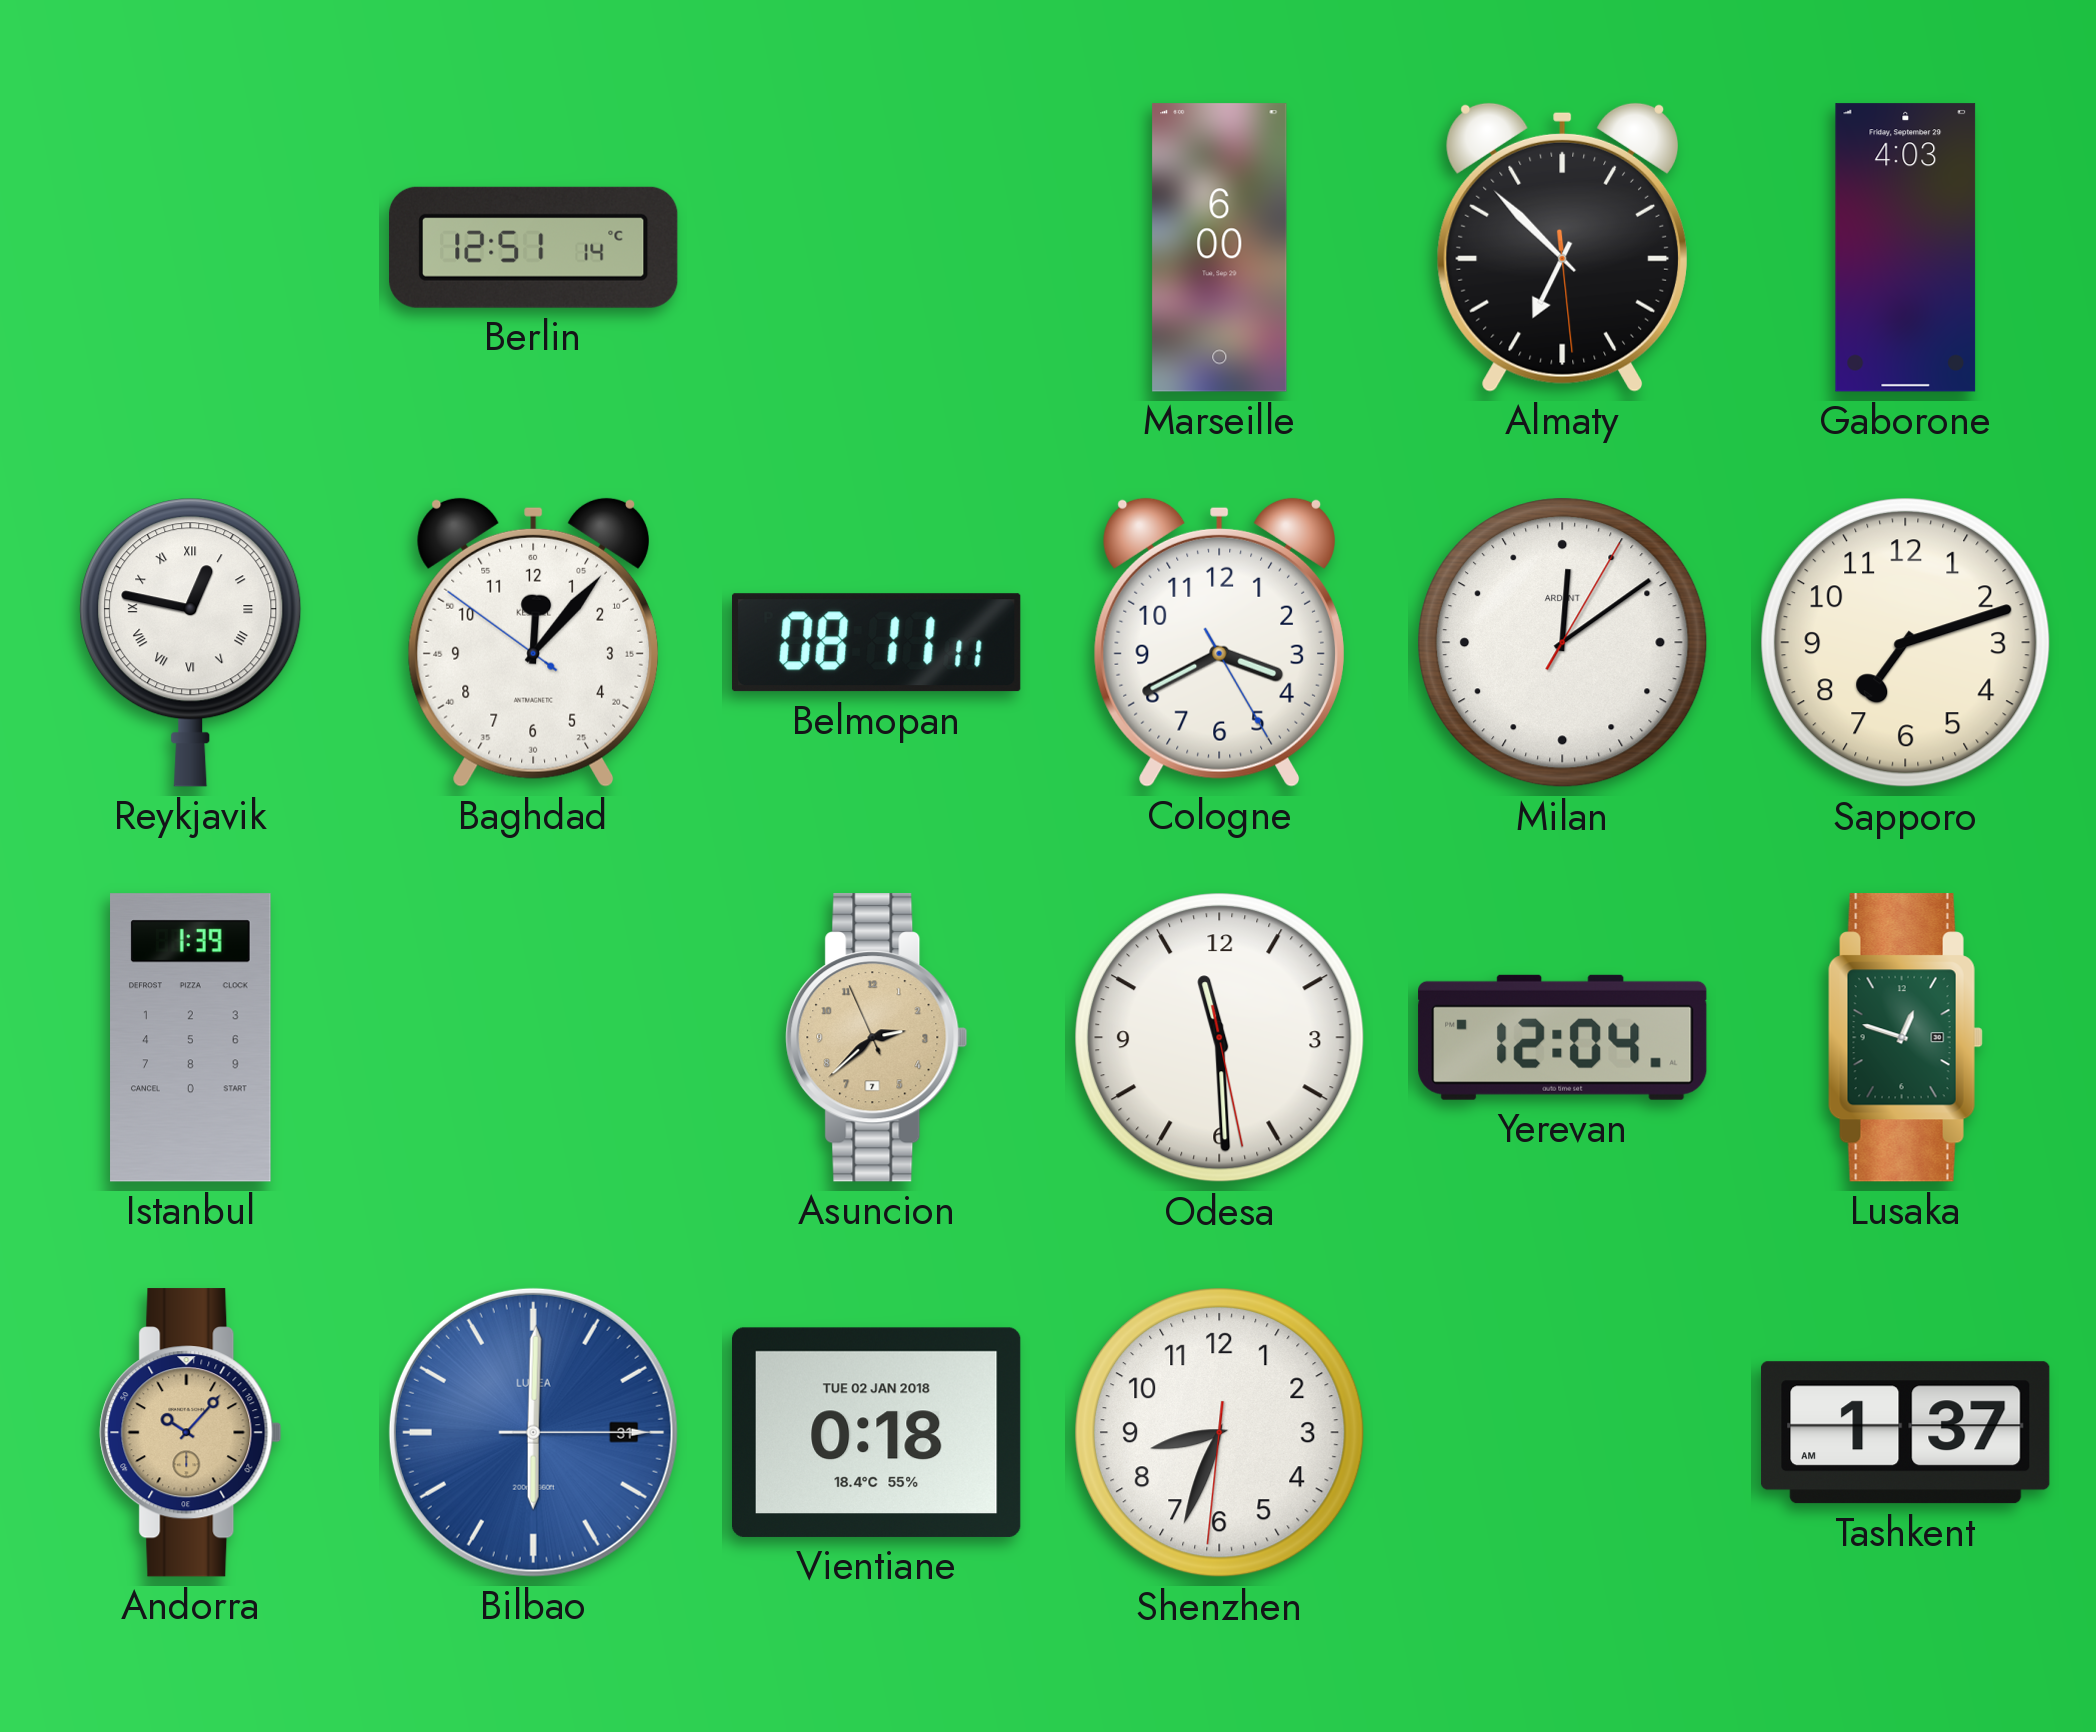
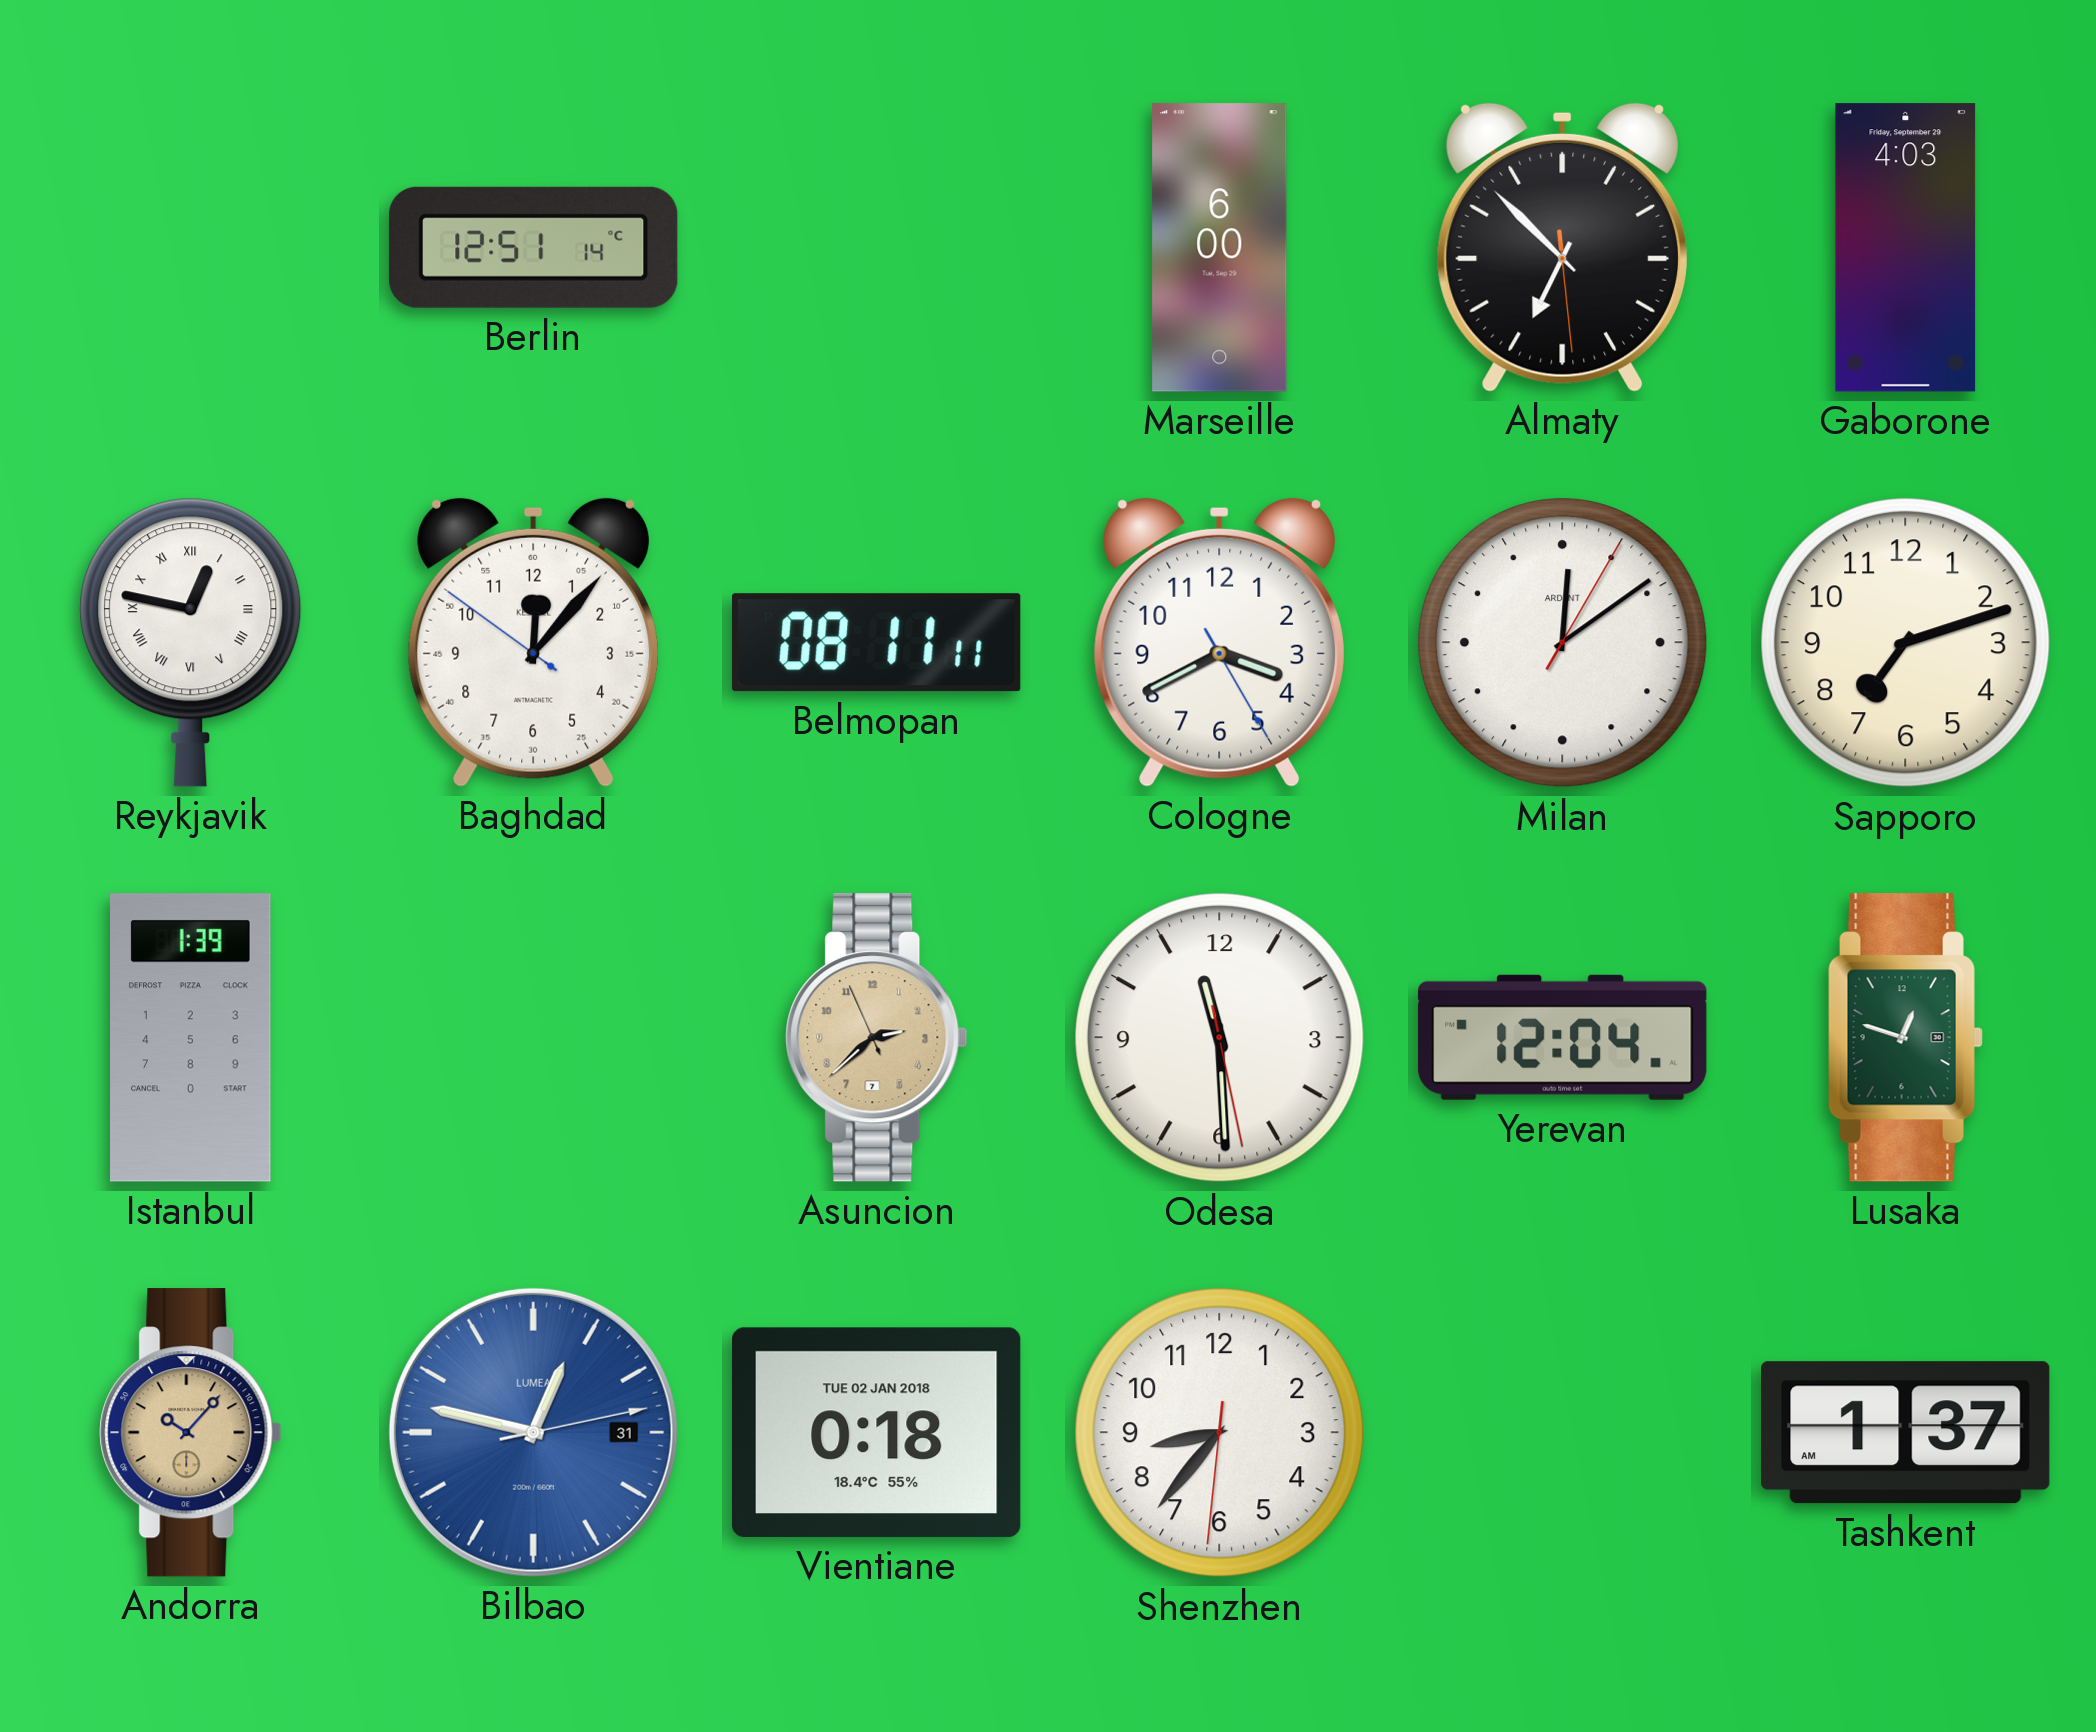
Bilbao: 6:00 -> 12:47
Shenzhen: 8:33 -> 8:36
